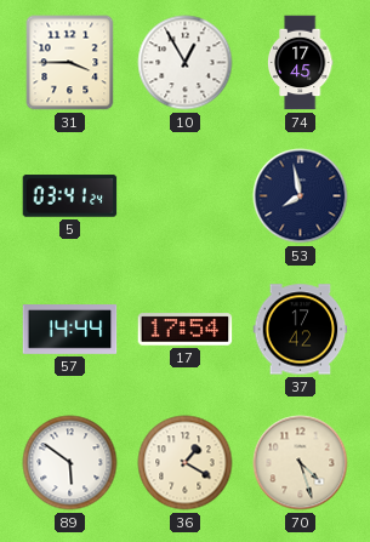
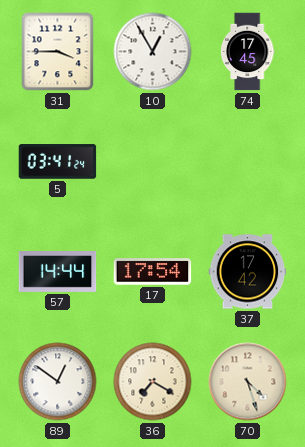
53: 7:58 -> none
89: 5:51 -> 12:51
36: 1:20 -> 7:20
